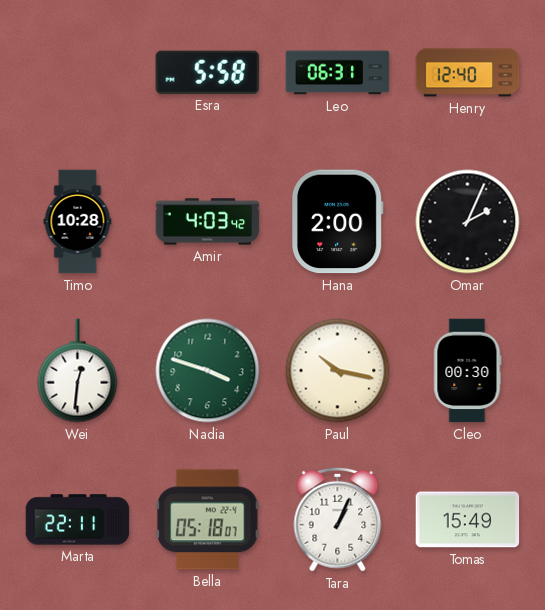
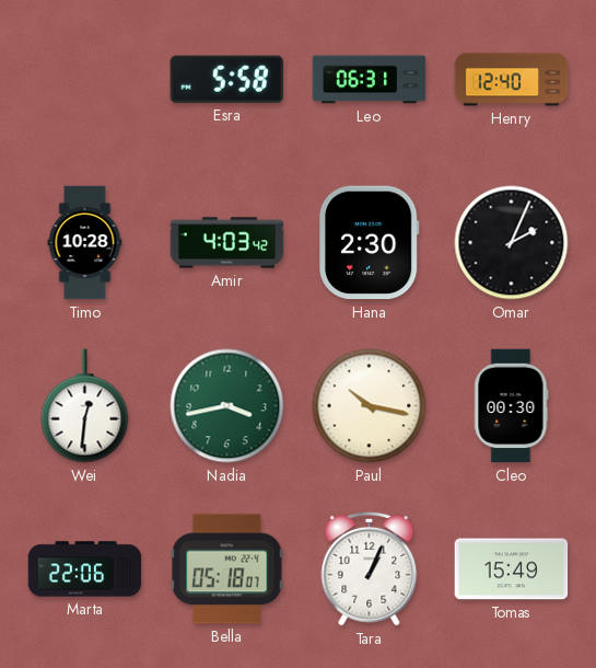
Hana: 2:00 -> 2:30
Nadia: 3:48 -> 3:43
Marta: 22:11 -> 22:06
